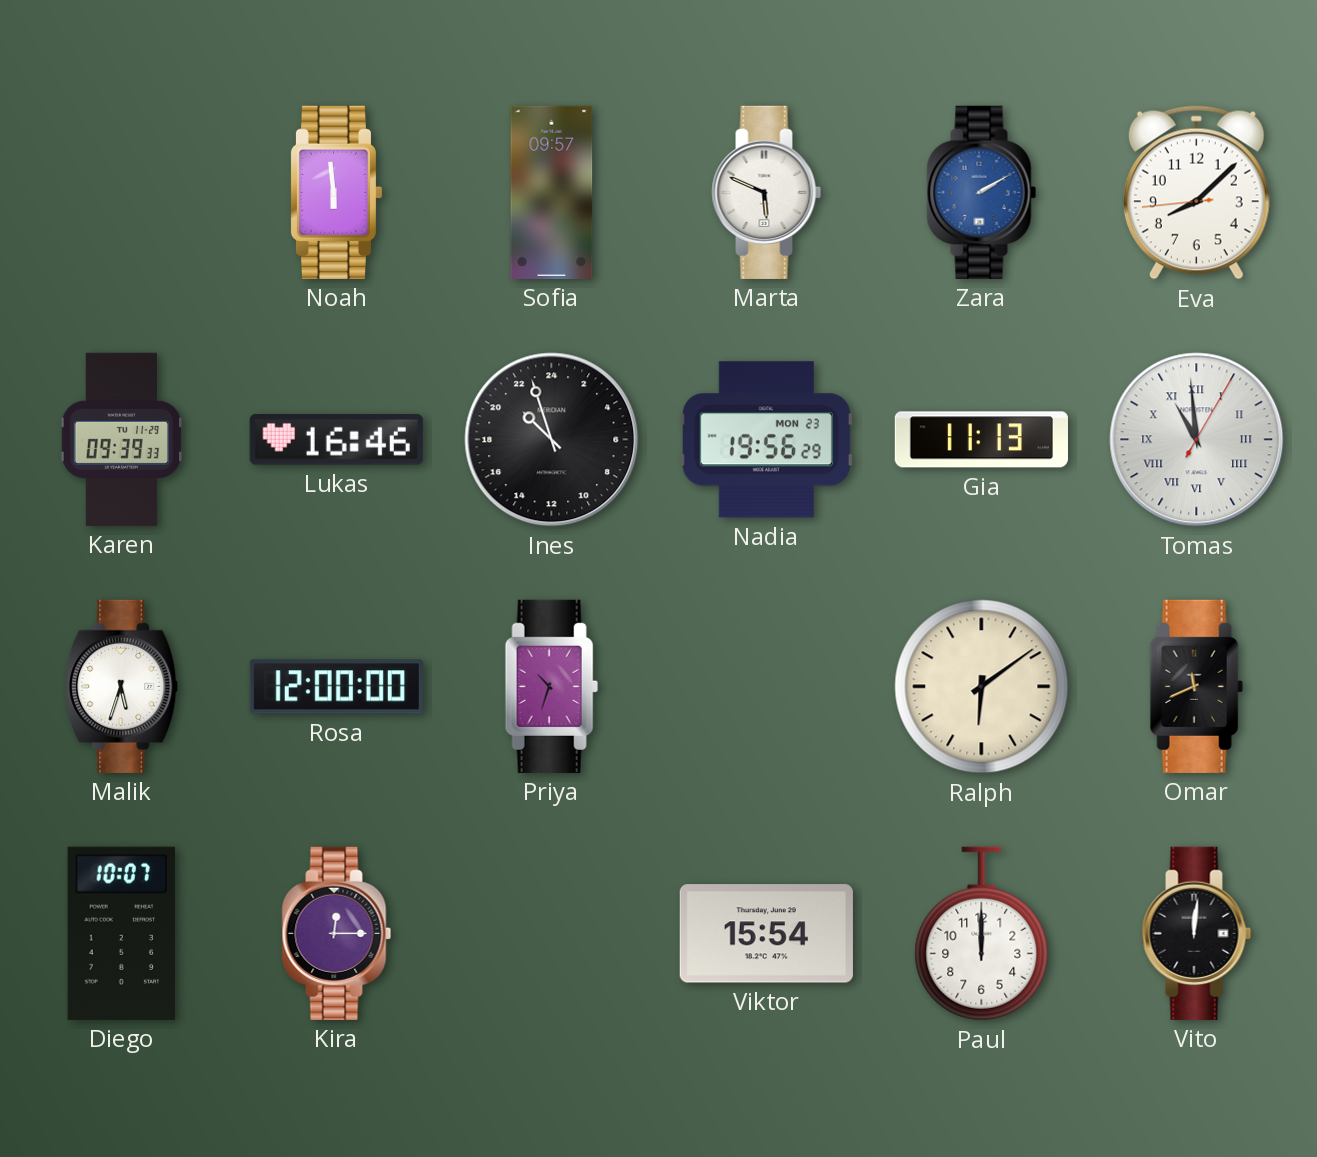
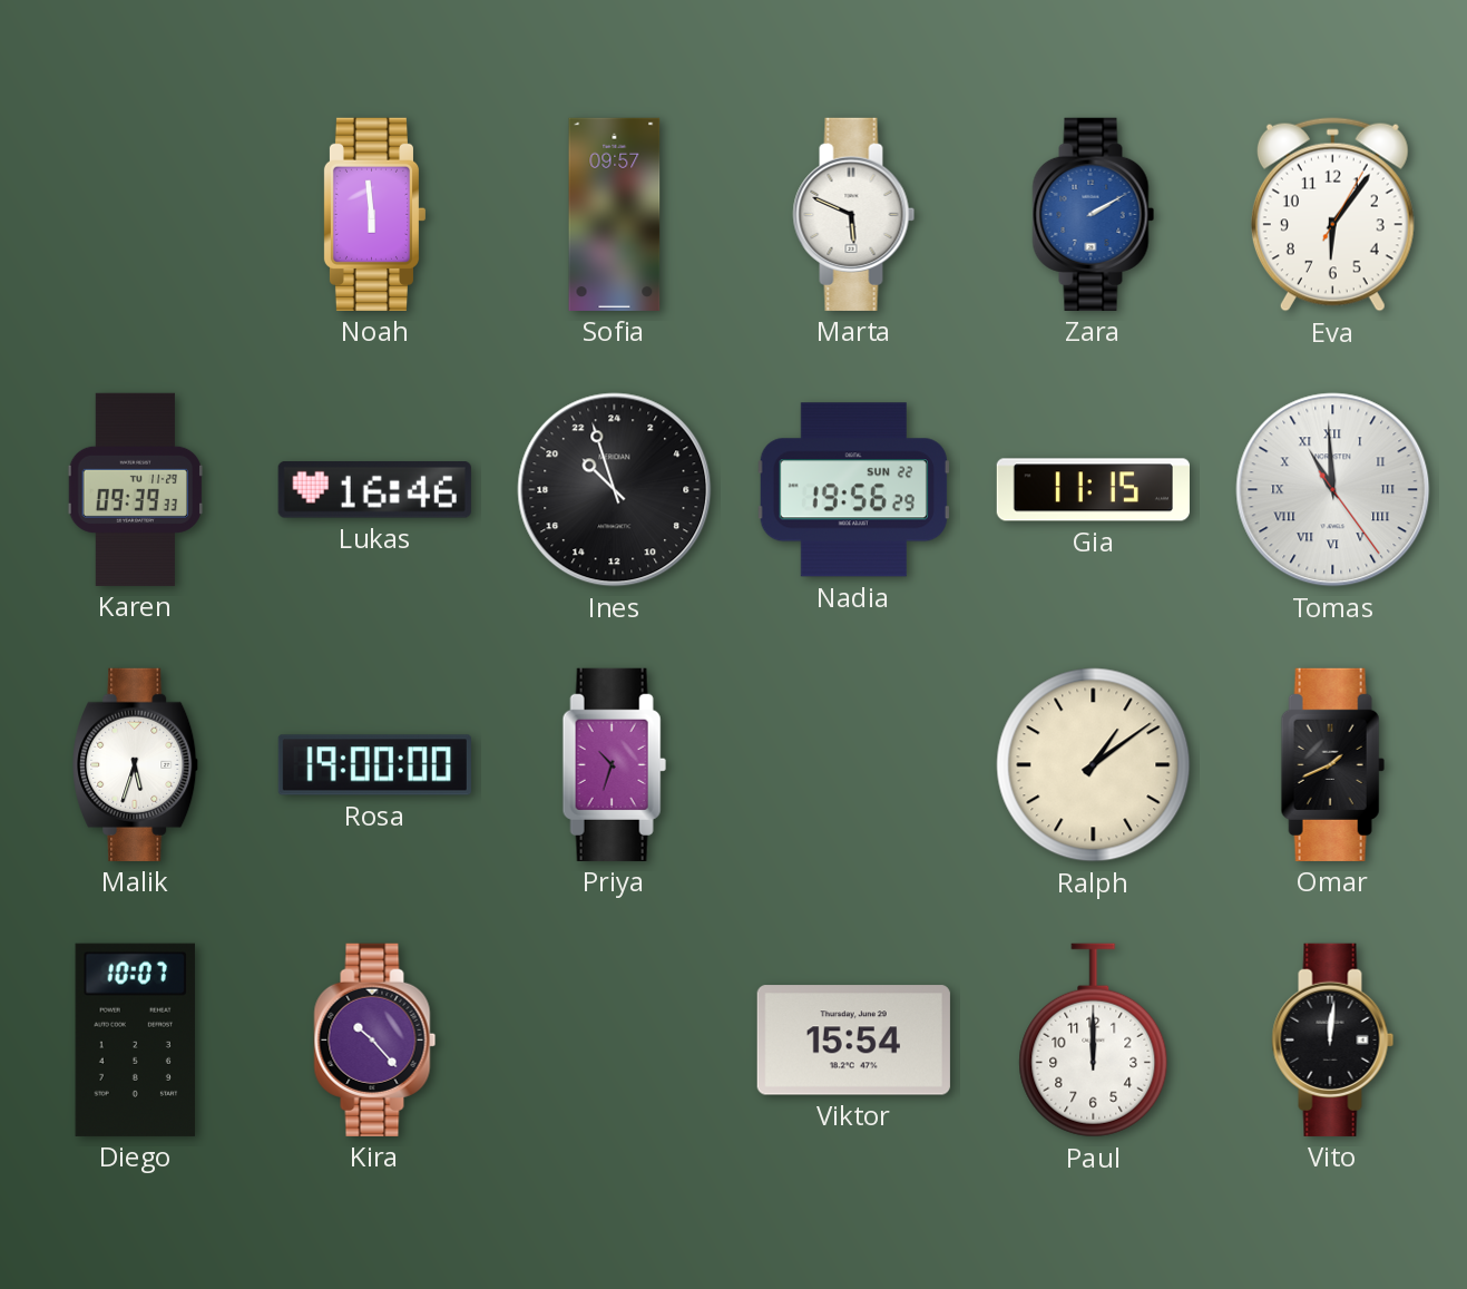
Eva: 8:07 -> 6:06
Nadia date: MON 23 -> SUN 22
Gia: 11:13 -> 11:15
Tomas: 10:59:05 -> 10:59:24
Rosa: 12:00 -> 19:00
Ralph: 6:09 -> 1:09
Omar: 11:41 -> 1:41
Kira: 12:15 -> 10:23
